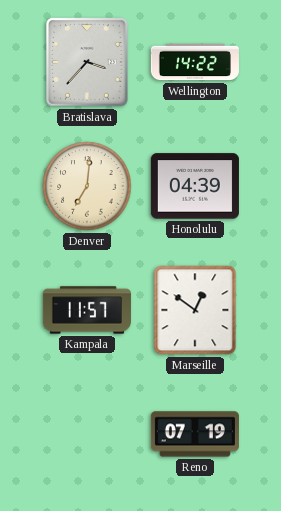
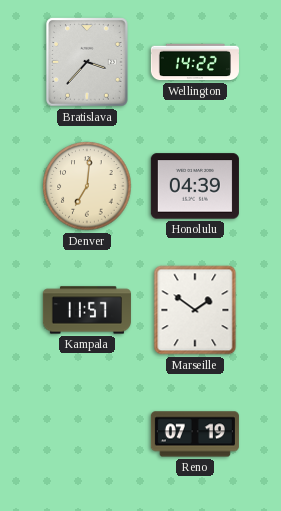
Marseille: 12:51 -> 1:51
